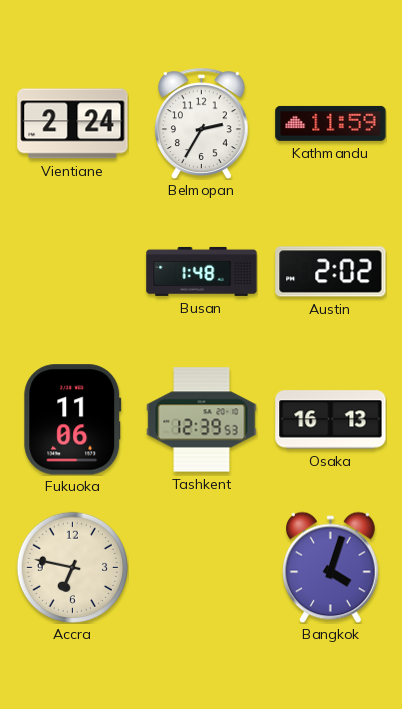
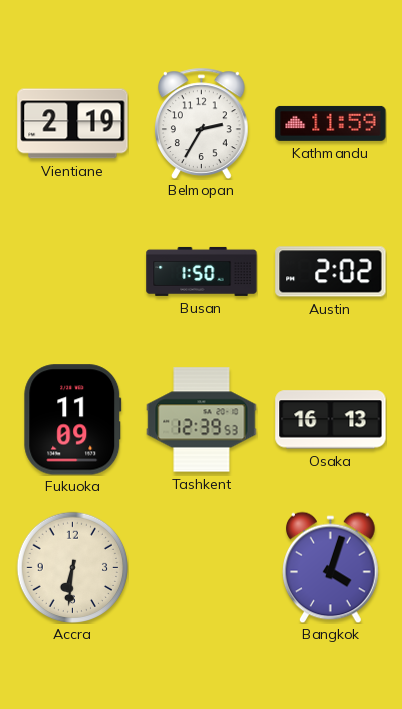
Vientiane: 2:24 -> 2:19
Busan: 1:48 -> 1:50
Fukuoka: 11:06 -> 11:09
Accra: 6:47 -> 6:31
